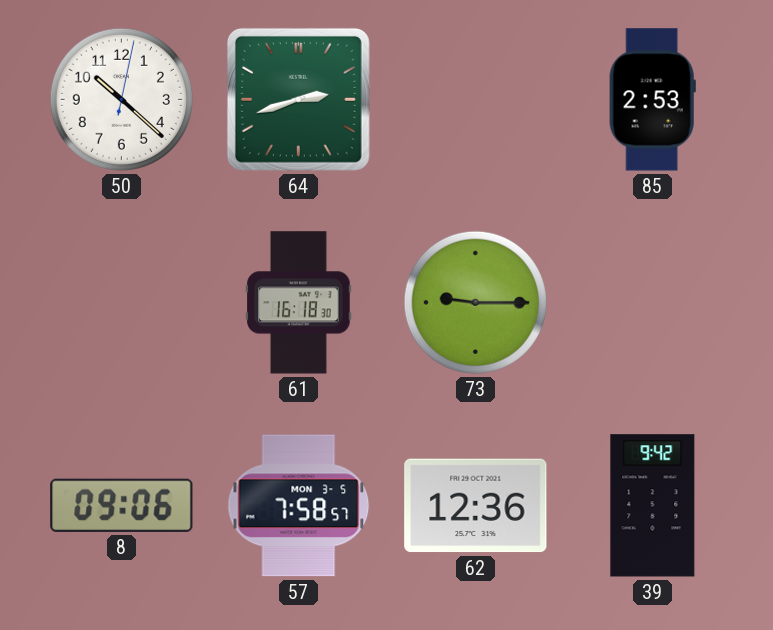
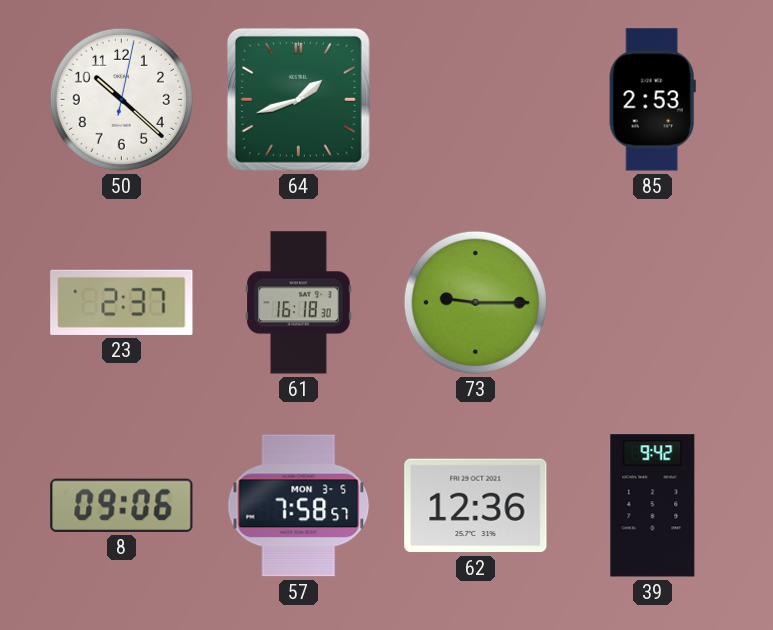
64: 2:42 -> 1:42
23: none -> 2:37
